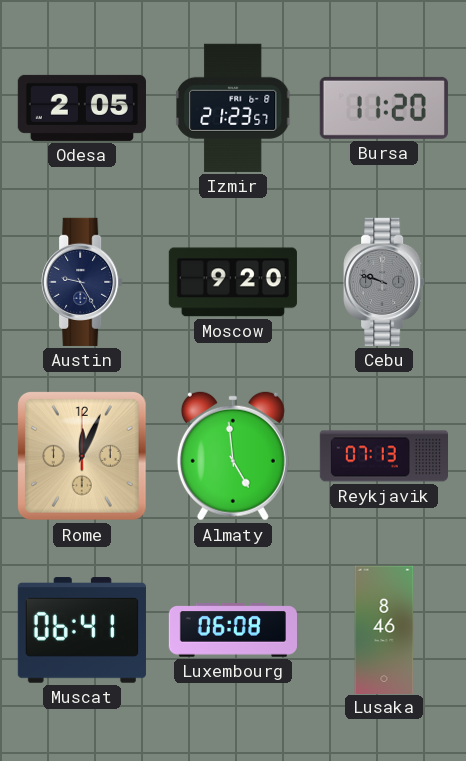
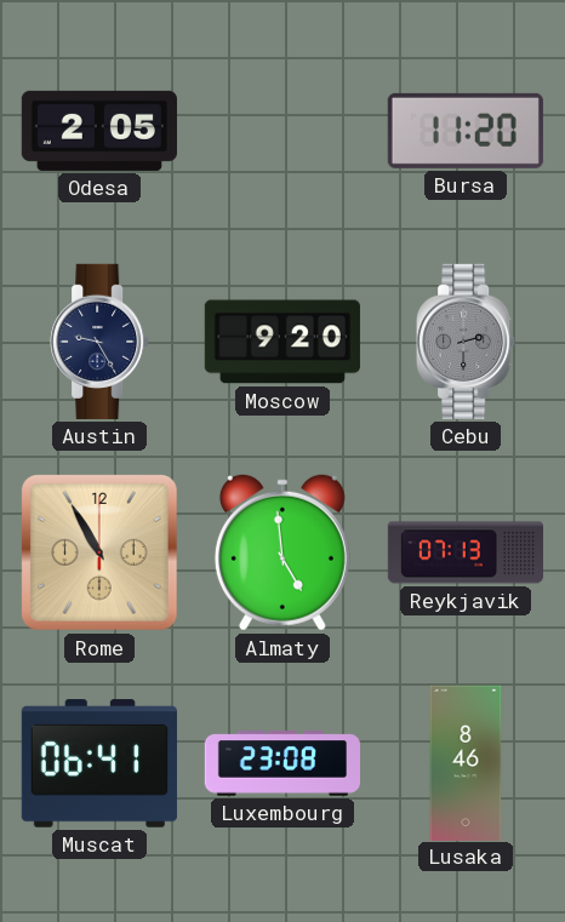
Izmir: 21:23 -> none
Cebu: 9:48 -> 2:30
Rome: 12:04 -> 10:55
Luxembourg: 06:08 -> 23:08
